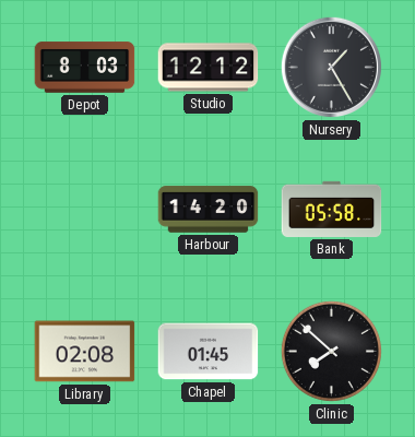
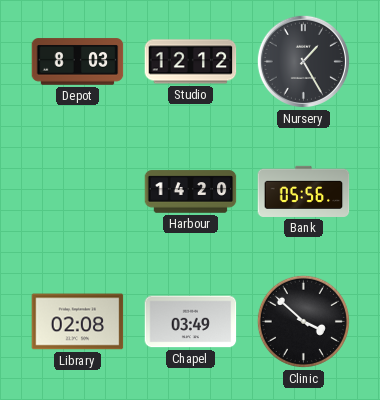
Bank: 05:58 -> 05:56
Chapel: 01:45 -> 03:49
Clinic: 7:52 -> 3:52
